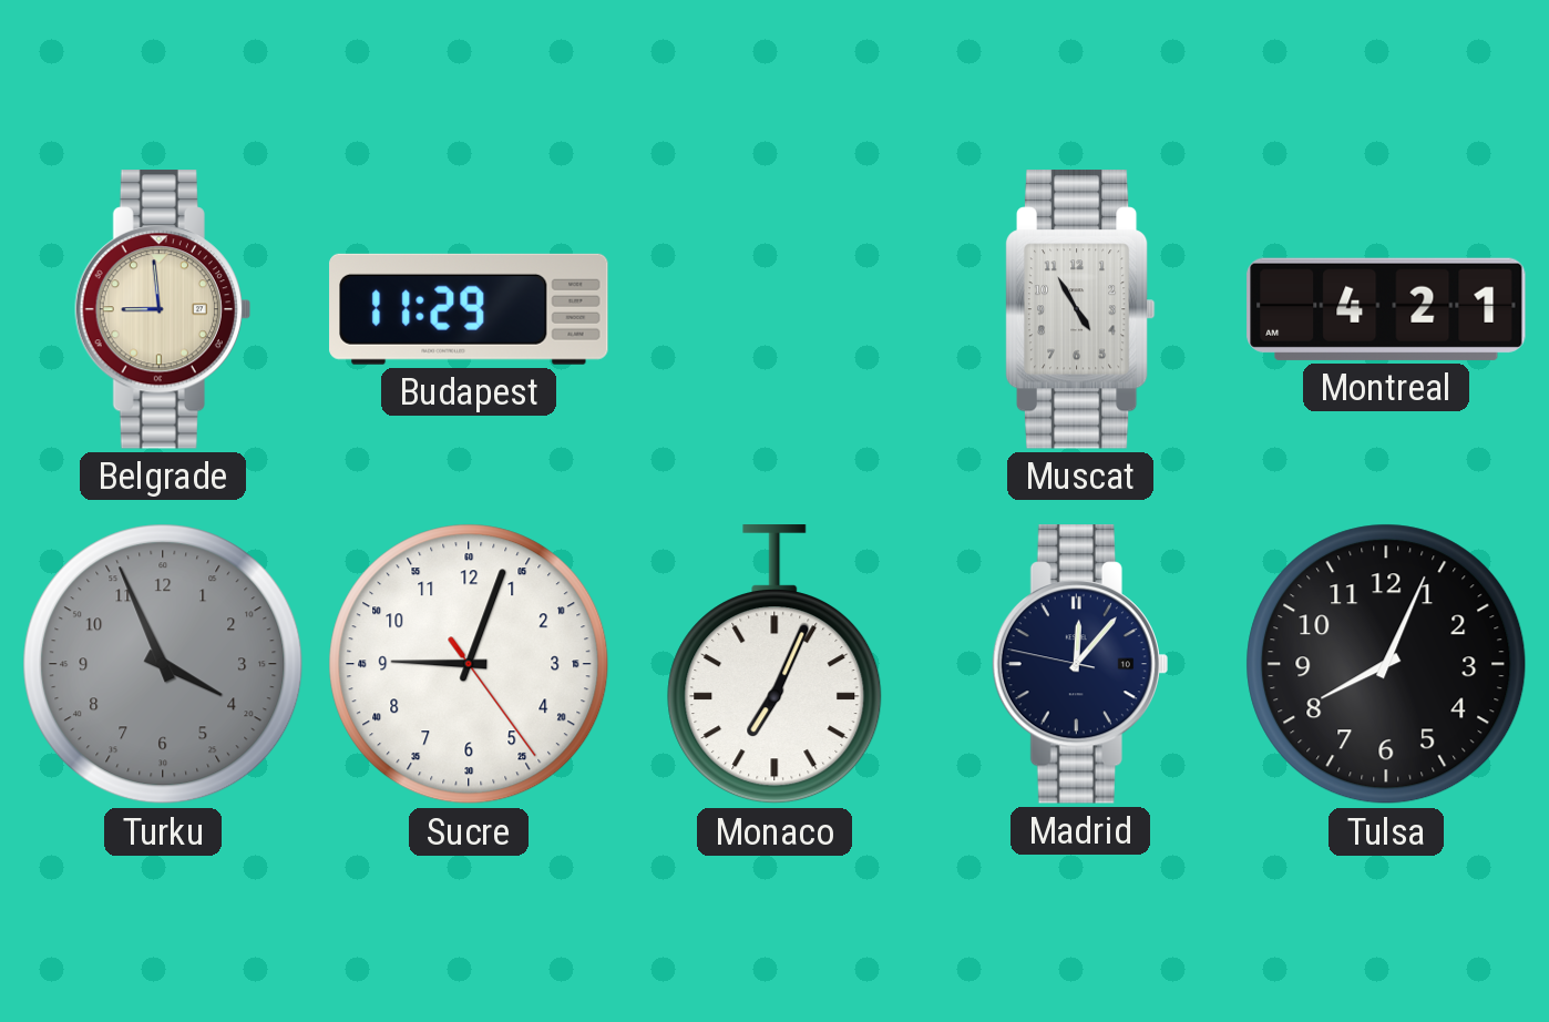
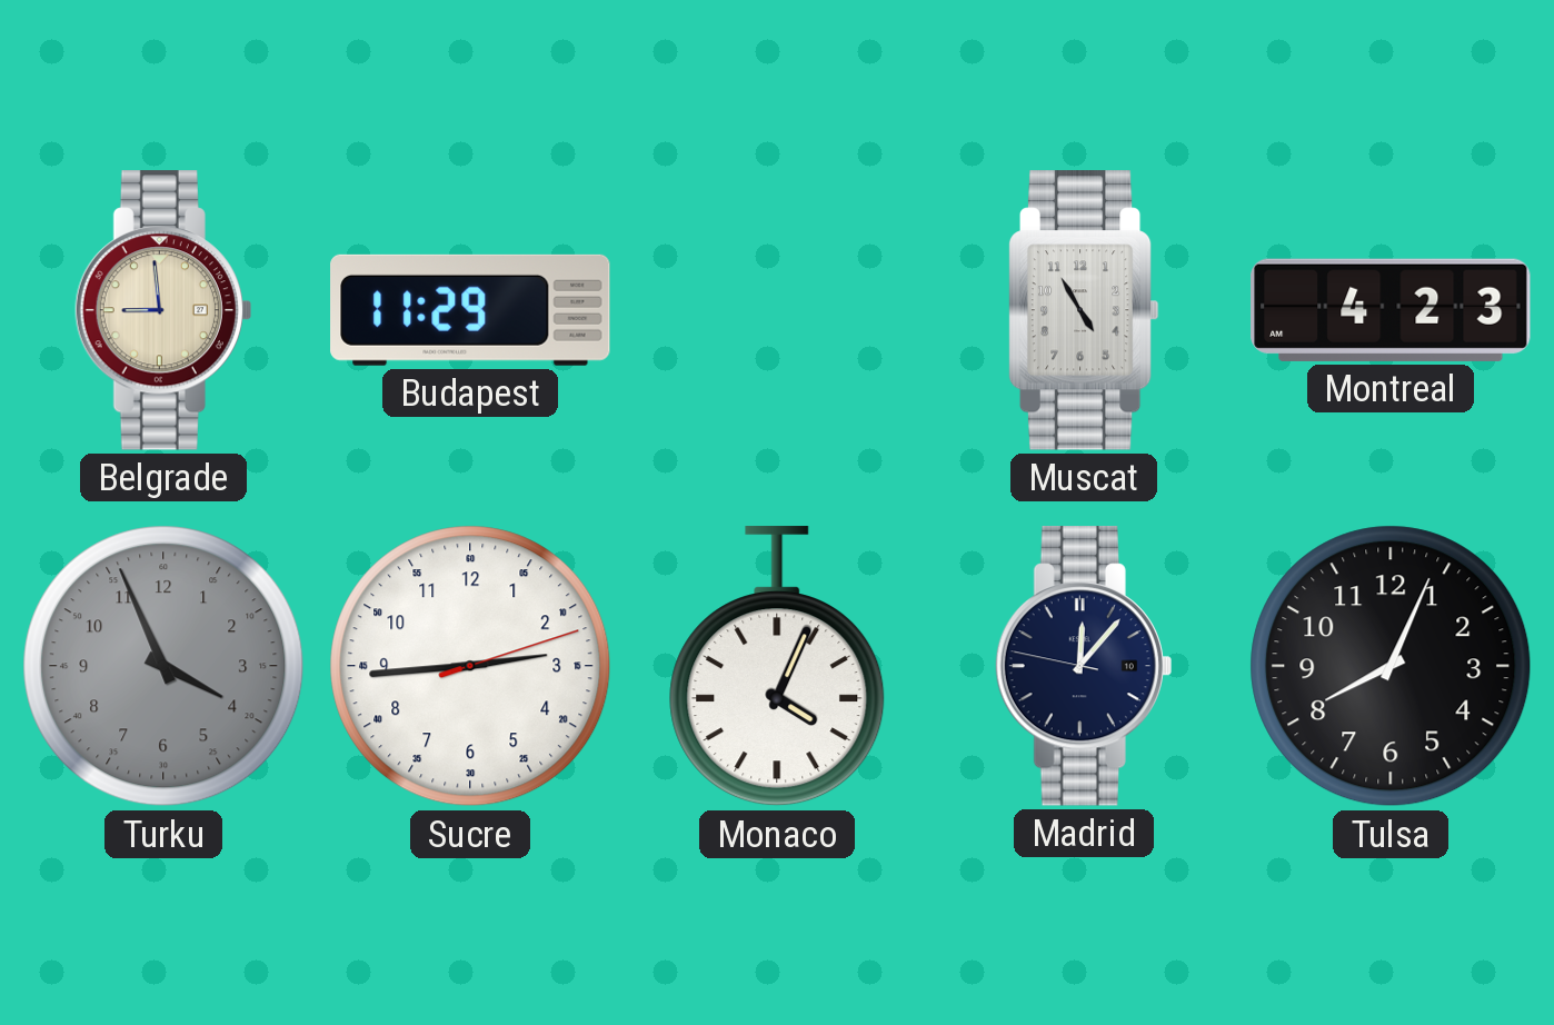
Montreal: 4:21 -> 4:23
Sucre: 9:03 -> 2:44
Monaco: 7:04 -> 4:04
